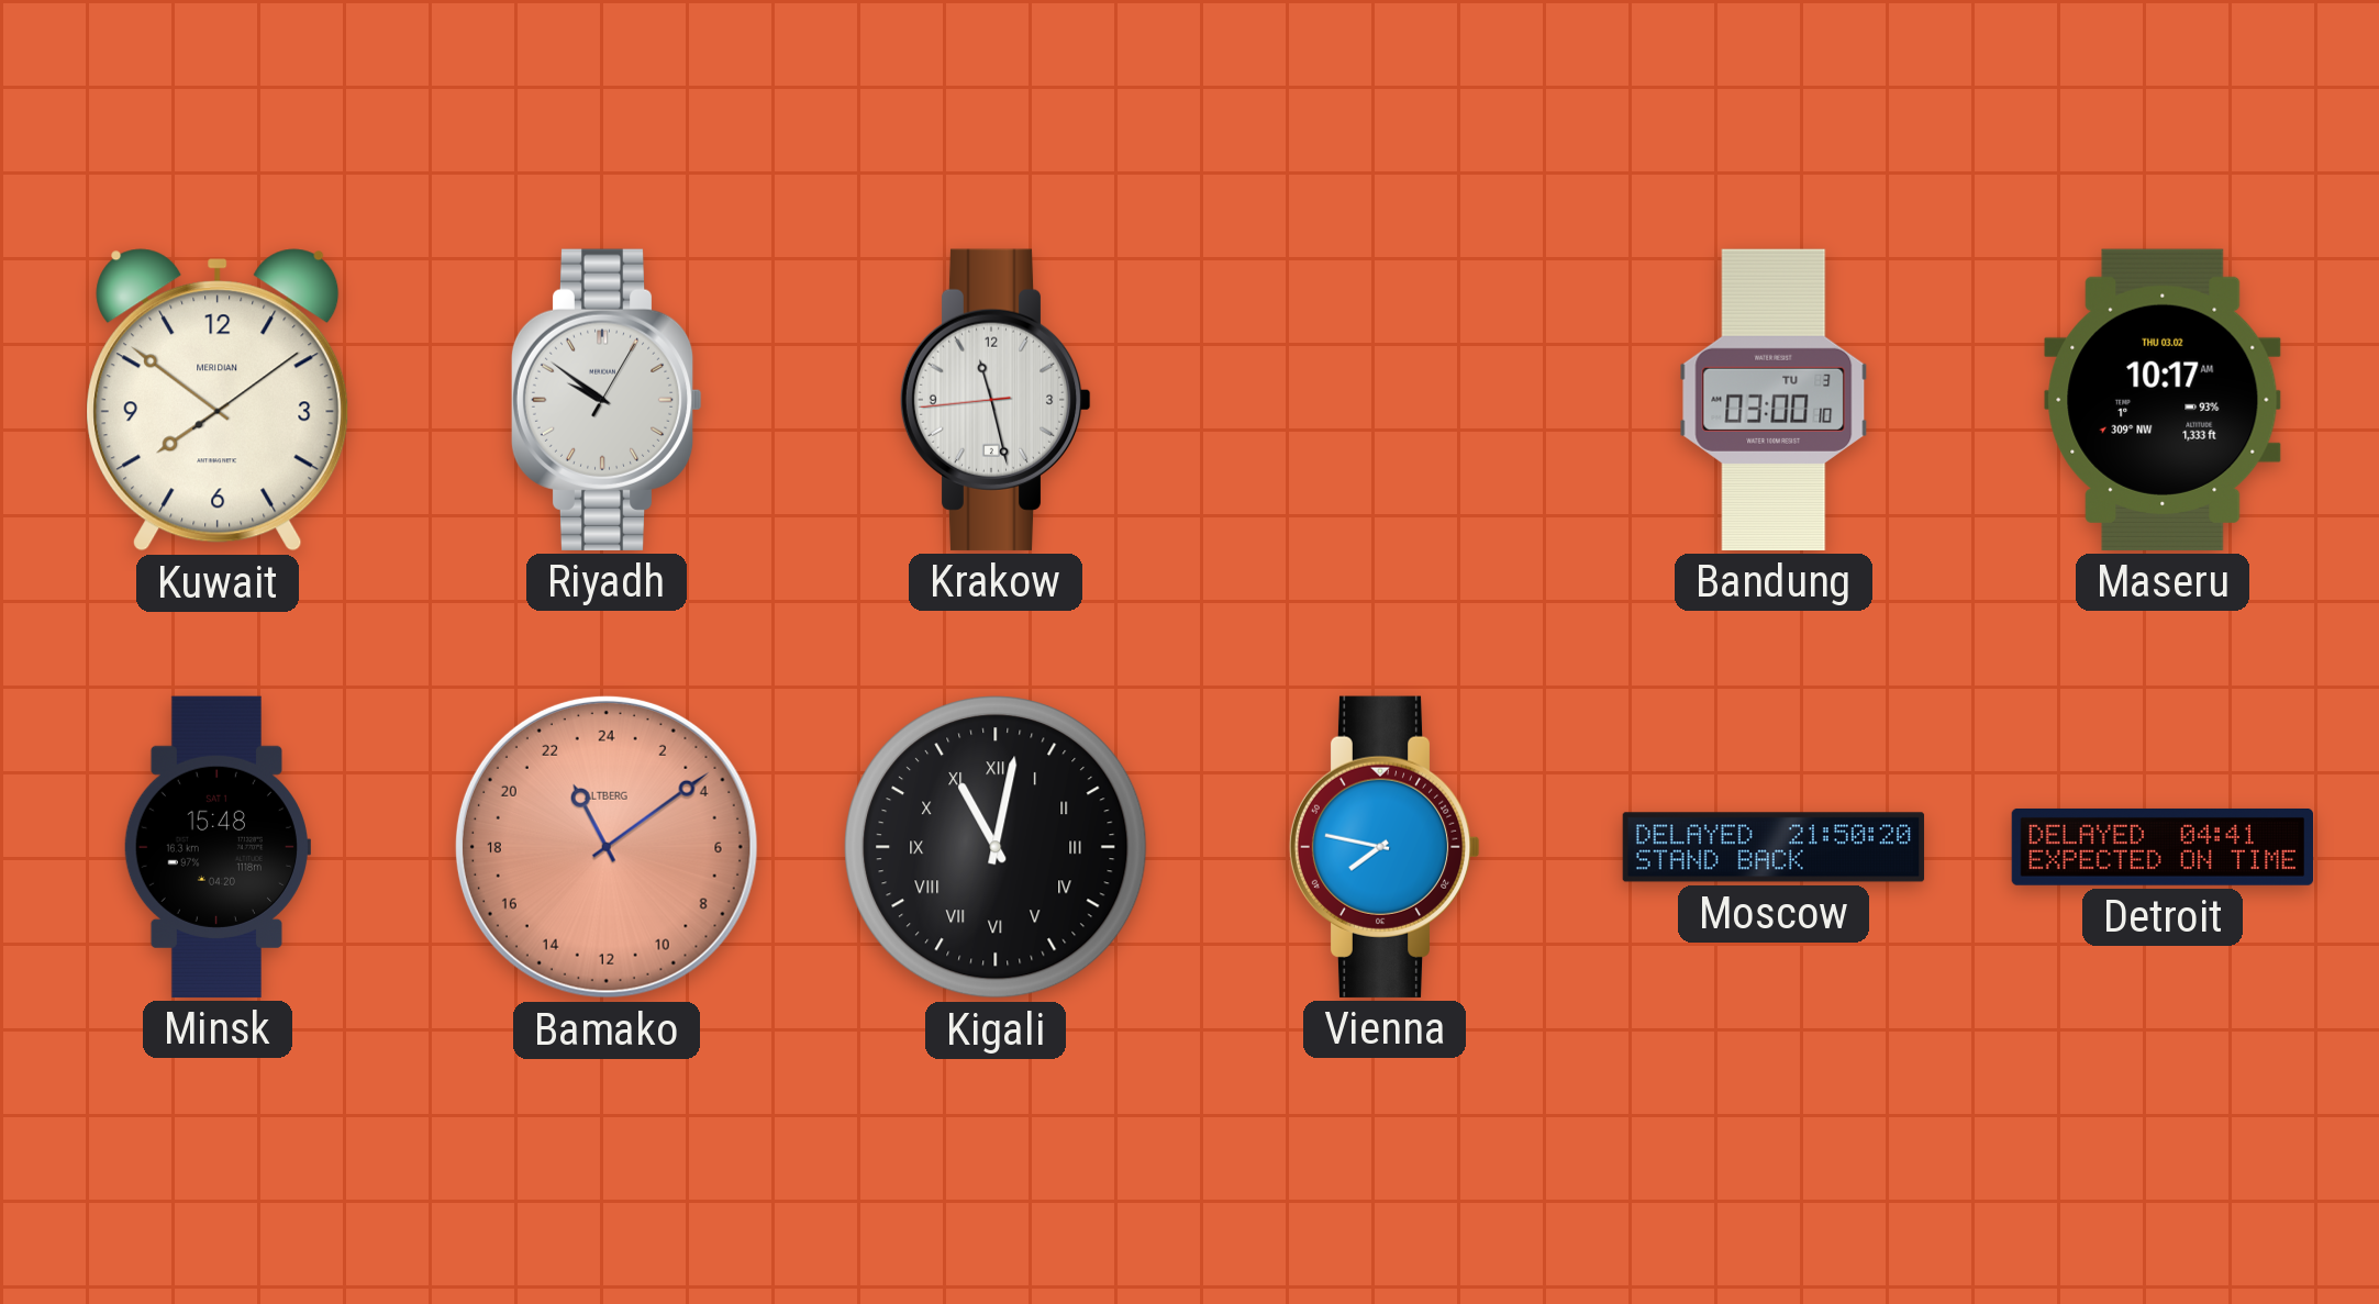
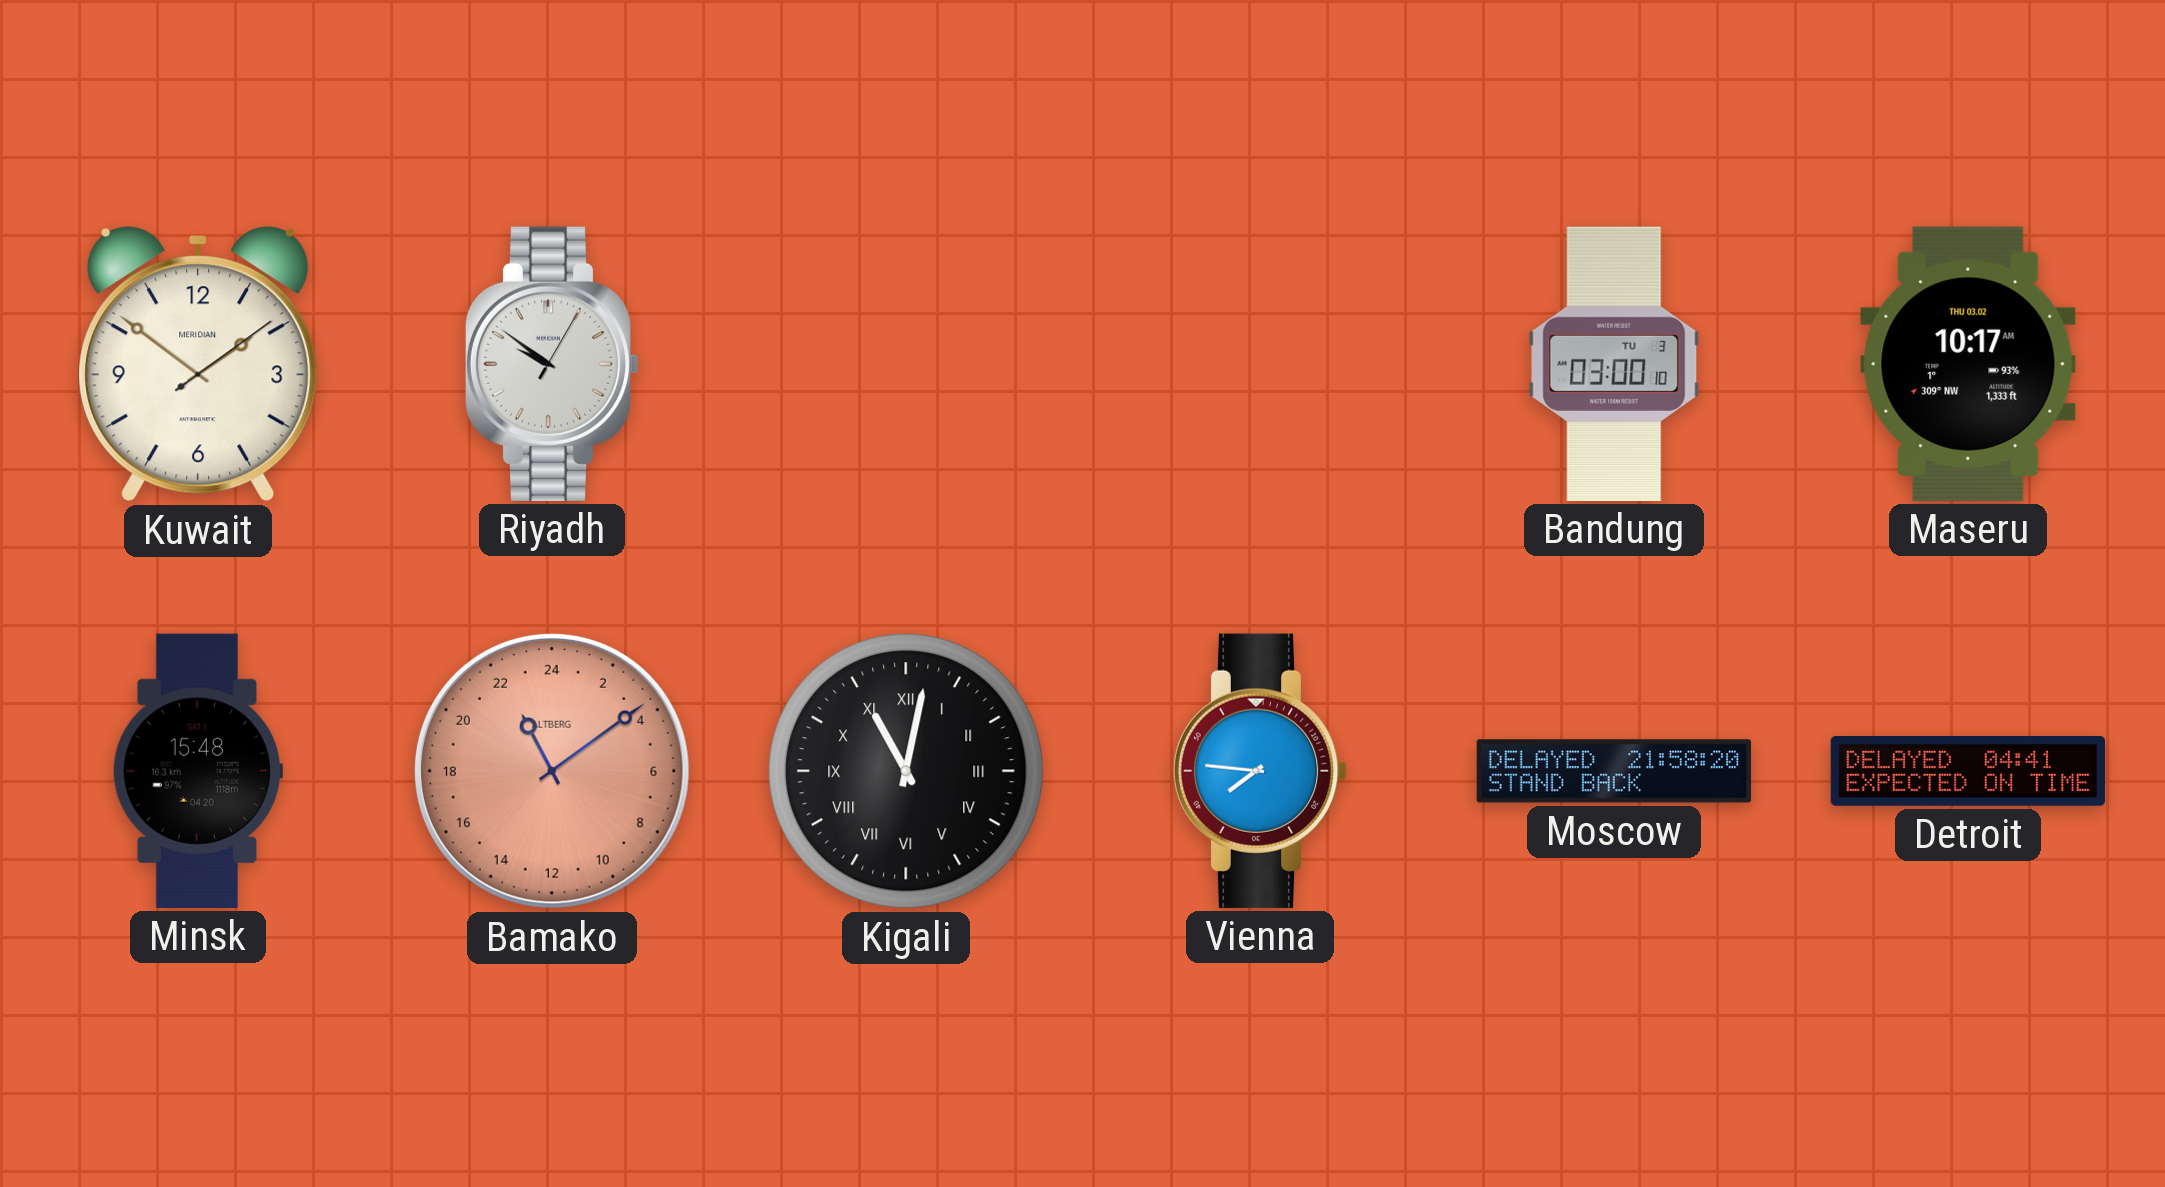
Kuwait: 7:51 -> 1:51
Krakow: 11:27 -> none
Vienna: 7:47 -> 7:46
Moscow: 21:50 -> 21:58
